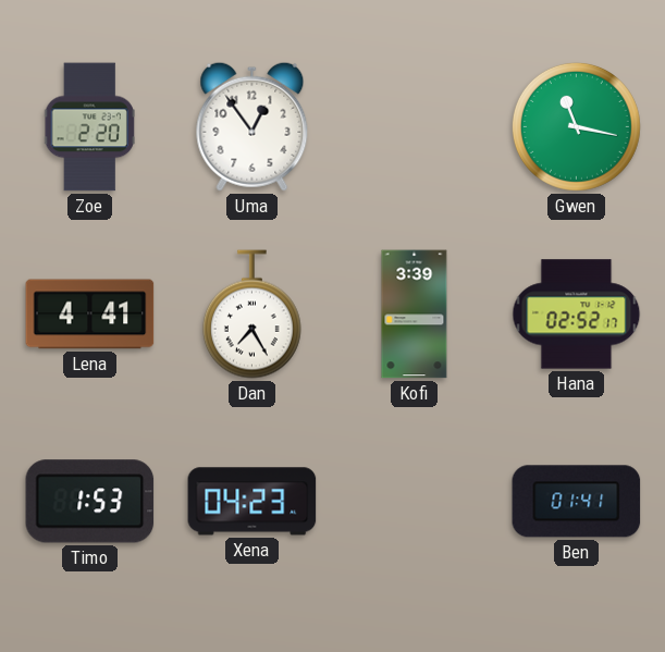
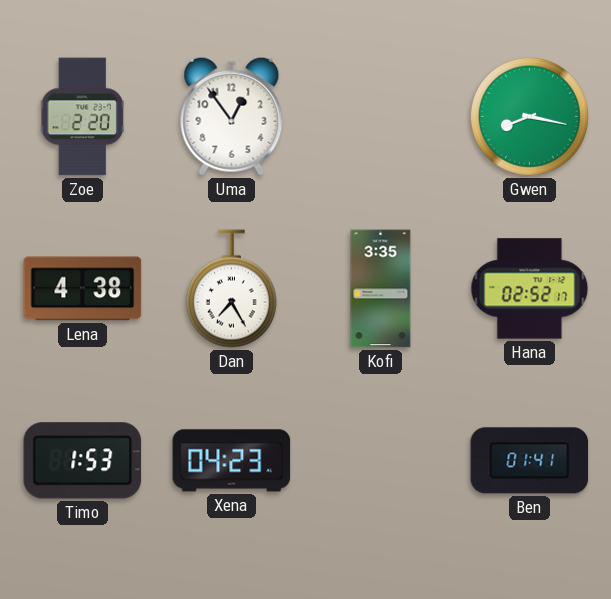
Gwen: 11:17 -> 8:17
Lena: 4:41 -> 4:38
Kofi: 3:39 -> 3:35
